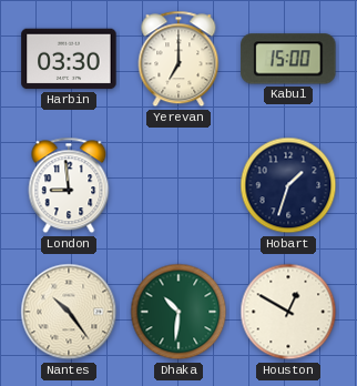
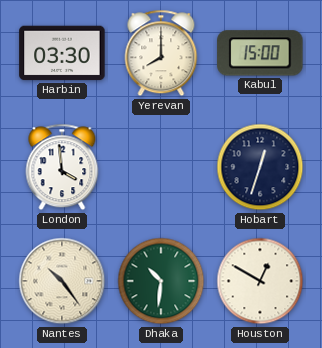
Yerevan: 7:00 -> 8:00
London: 8:59 -> 3:59
Hobart: 1:33 -> 12:33
